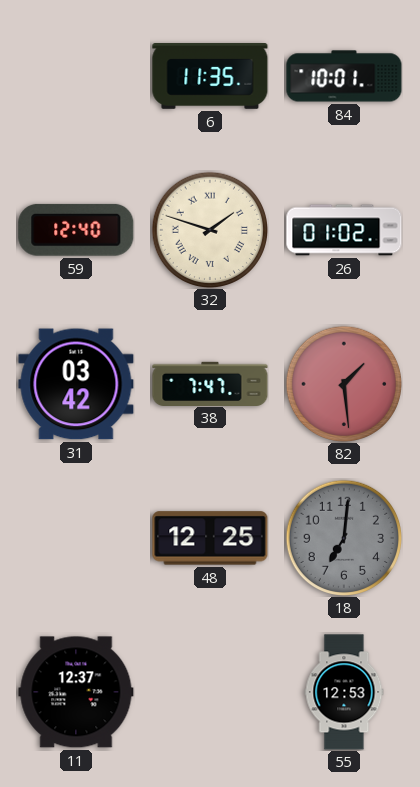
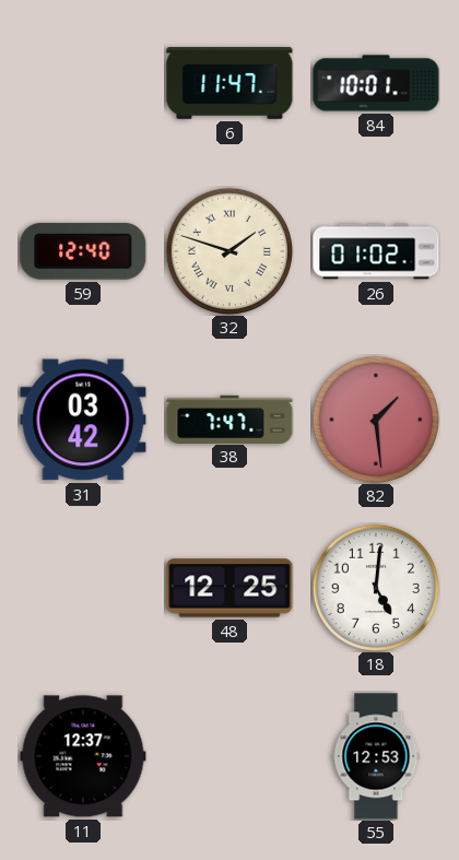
6: 11:35 -> 11:47
18: 7:01 -> 5:01
18 dial: grey -> white
